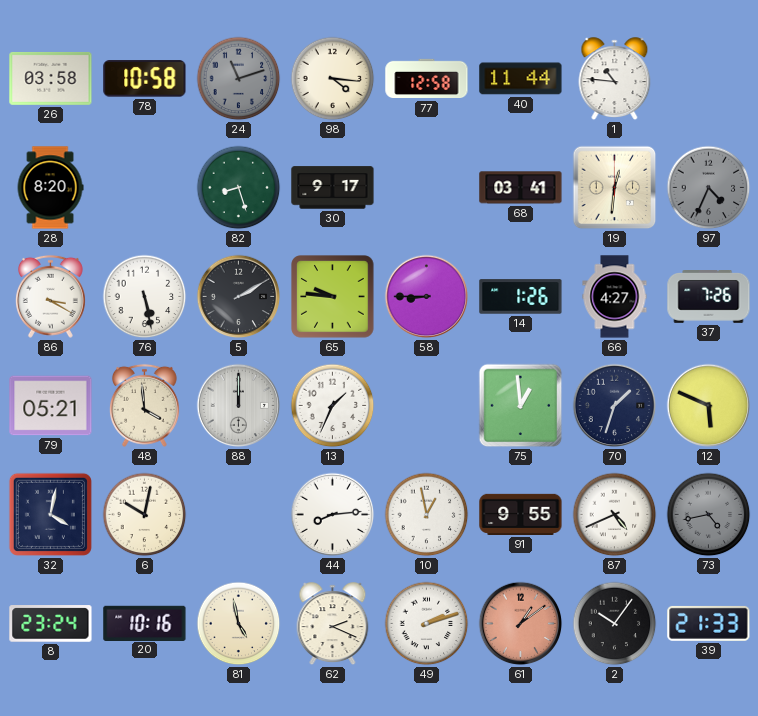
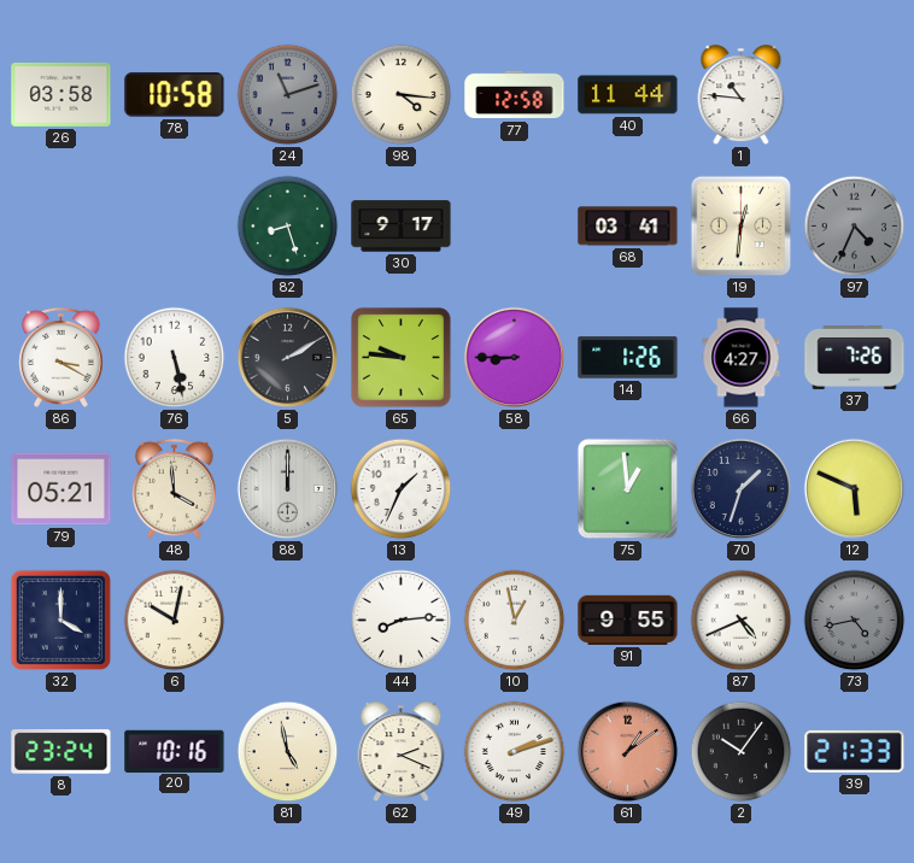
28: 8:20 -> none
32: 4:02 -> 4:00
